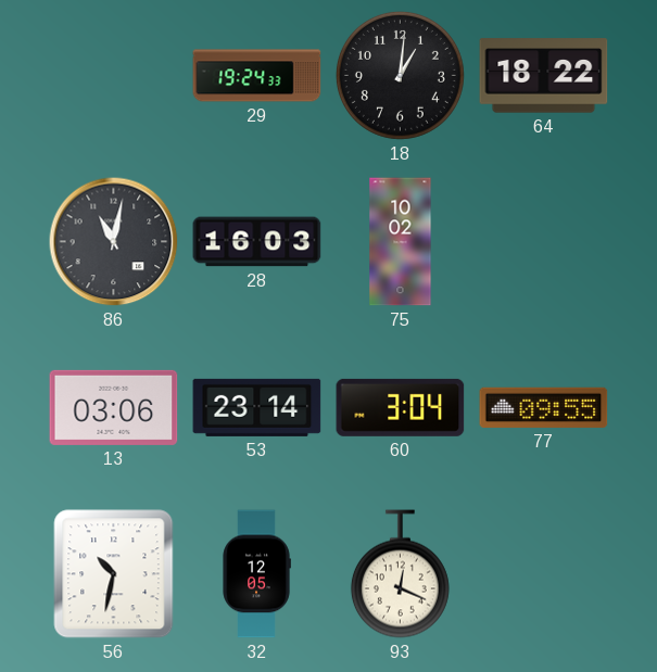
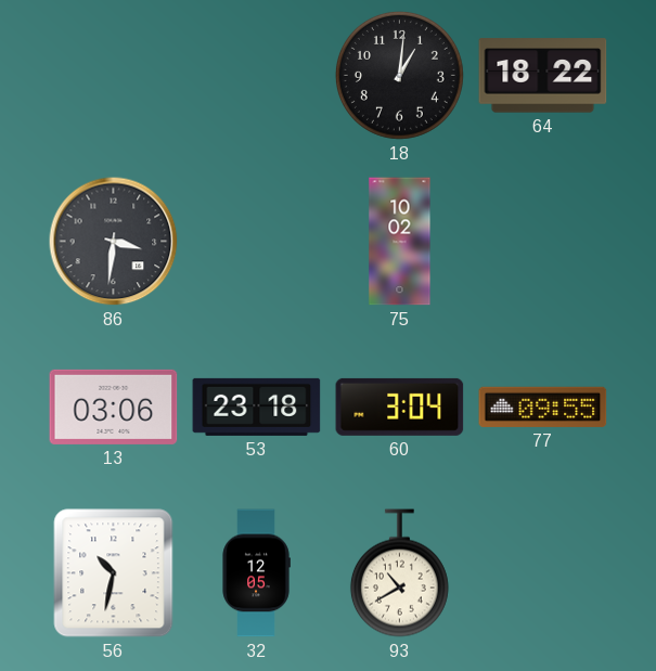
29: 19:24 -> none
86: 11:02 -> 3:31
28: 16:03 -> none
53: 23:14 -> 23:18
93: 12:19 -> 10:40
